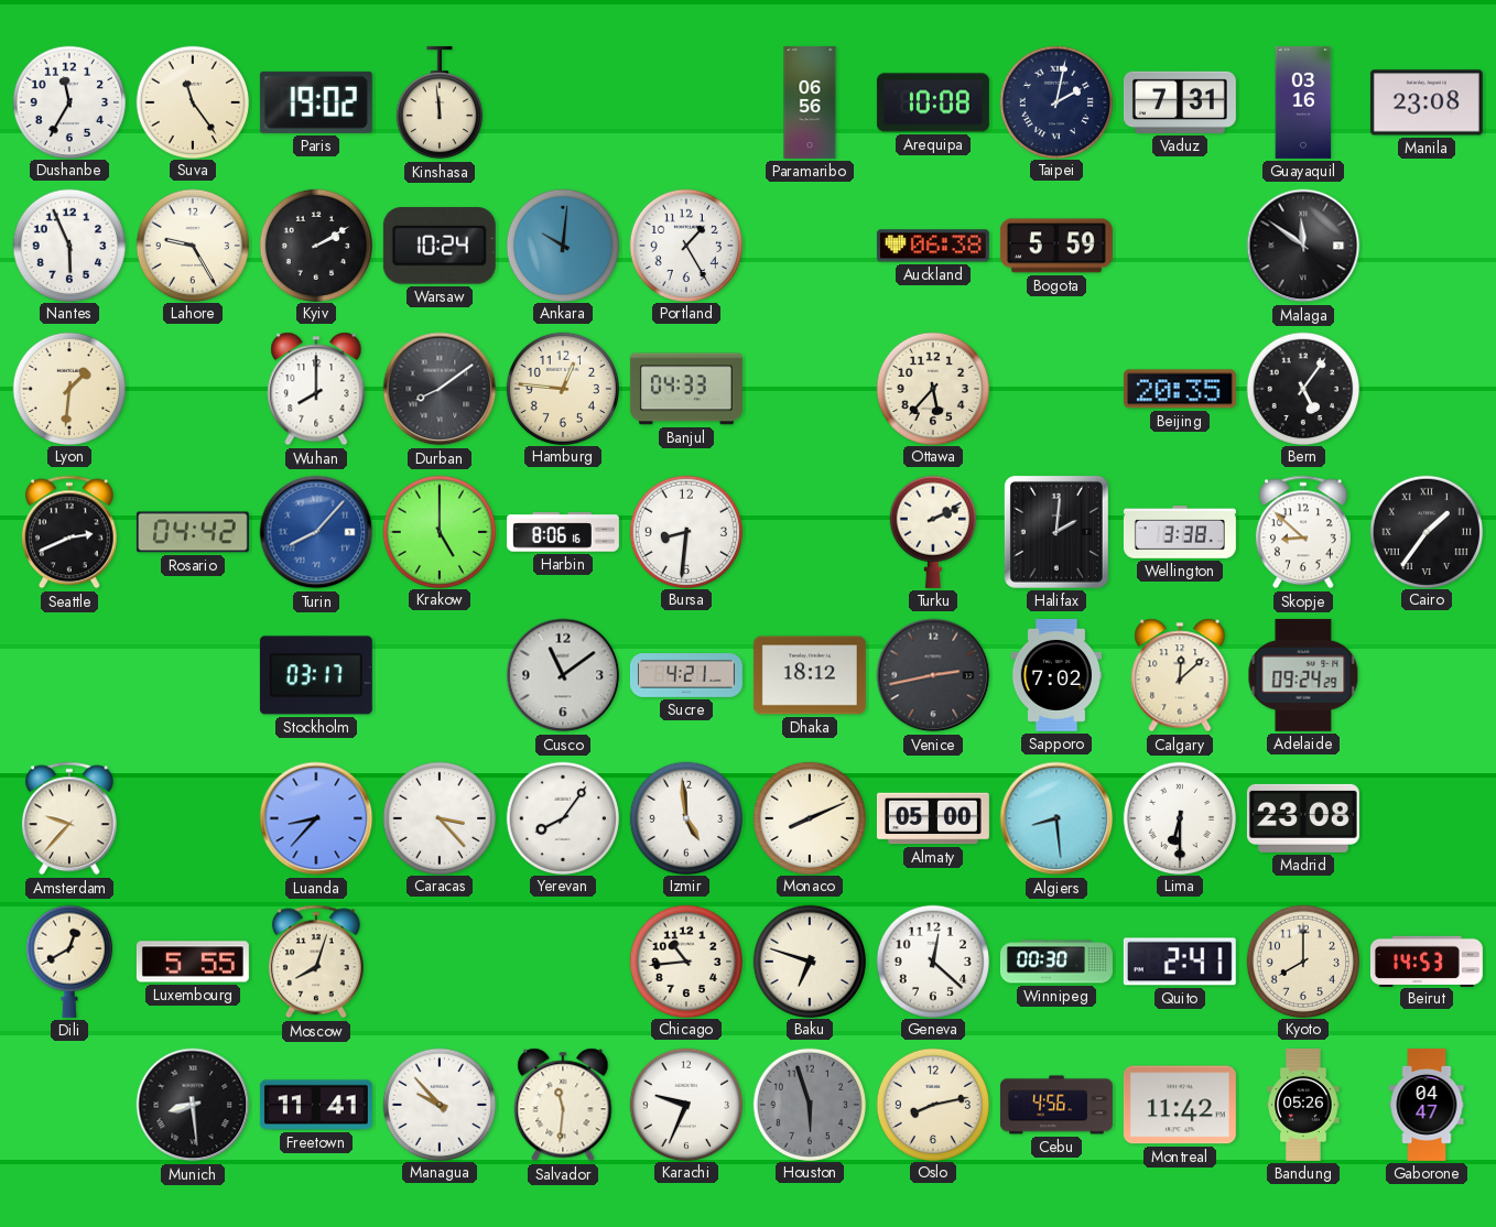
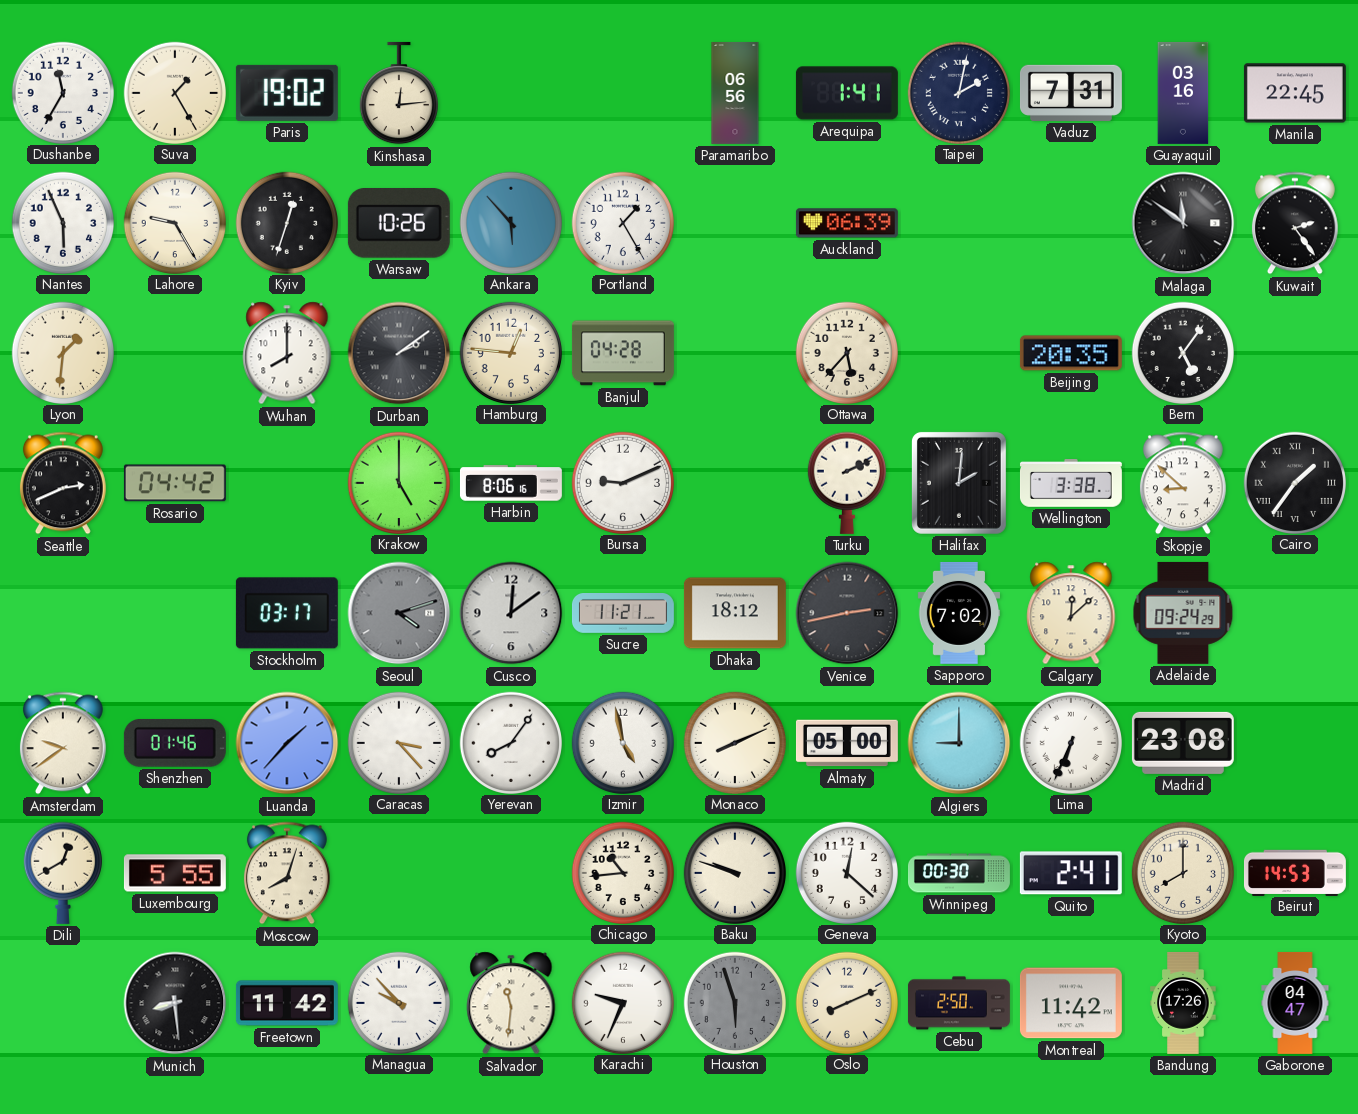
Suva: 11:24 -> 1:25
Kinshasa: 11:59 -> 12:14
Arequipa: 10:08 -> 1:41
Manila: 23:08 -> 22:45
Kyiv: 2:10 -> 12:33
Warsaw: 10:24 -> 10:26
Ankara: 10:01 -> 5:53
Auckland: 06:38 -> 06:39
Bogota: 5:59 -> none
Kuwait: none -> 2:24
Durban: 8:09 -> 2:09
Banjul: 04:33 -> 04:28
Turin: 8:07 -> none
Bursa: 8:31 -> 9:11
Seoul: none -> 4:12
Cusco: 11:09 -> 12:09
Sucre: 4:21 -> 11:21
Amsterdam: 9:37 -> 9:39
Shenzhen: none -> 01:46
Luanda: 8:37 -> 1:37
Izmir: 4:59 -> 4:58
Algiers: 8:29 -> 9:00
Lima: 6:30 -> 6:34
Baku: 6:48 -> 9:48
Freetown: 11:41 -> 11:42
Oslo: 8:13 -> 8:11
Cebu: 4:56 -> 2:50
Bandung: 05:26 -> 17:26
